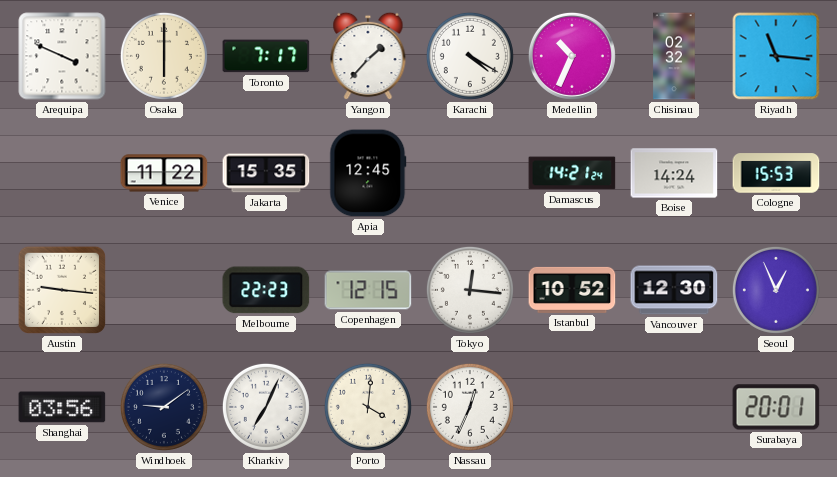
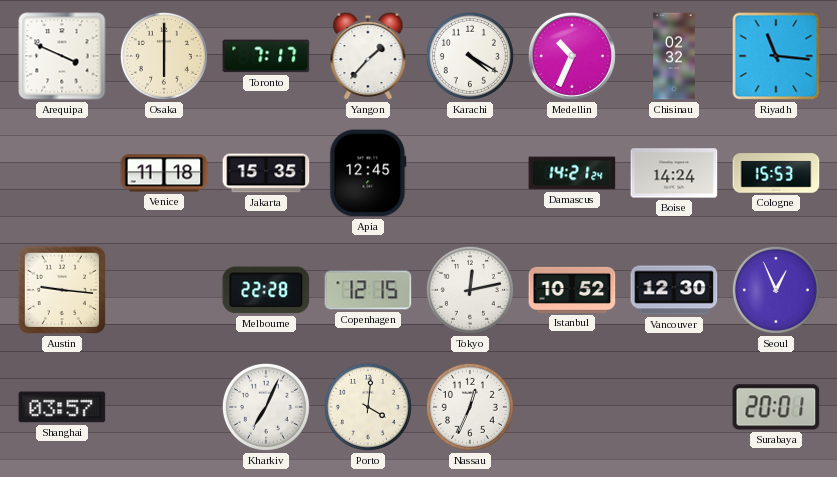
Venice: 11:22 -> 11:18
Melbourne: 22:23 -> 22:28
Tokyo: 12:16 -> 12:13
Shanghai: 03:56 -> 03:57
Windhoek: 9:09 -> none
